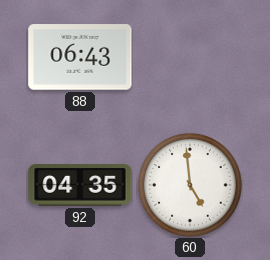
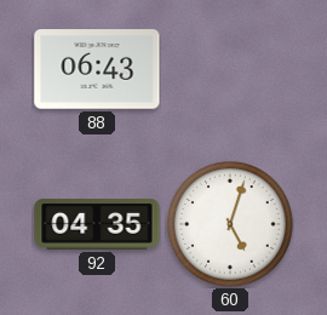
60: 4:59 -> 5:03
